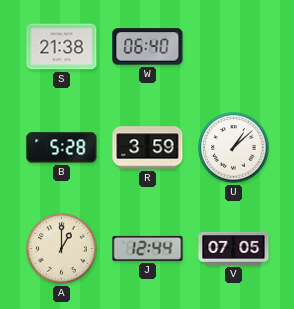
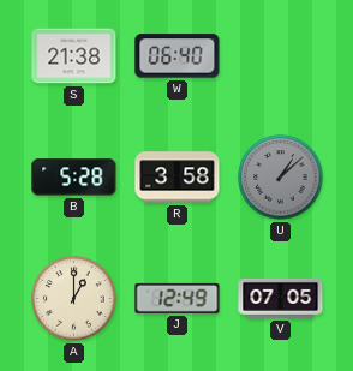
R: 3:59 -> 3:58
U dial: white -> grey
J: 12:44 -> 12:49
